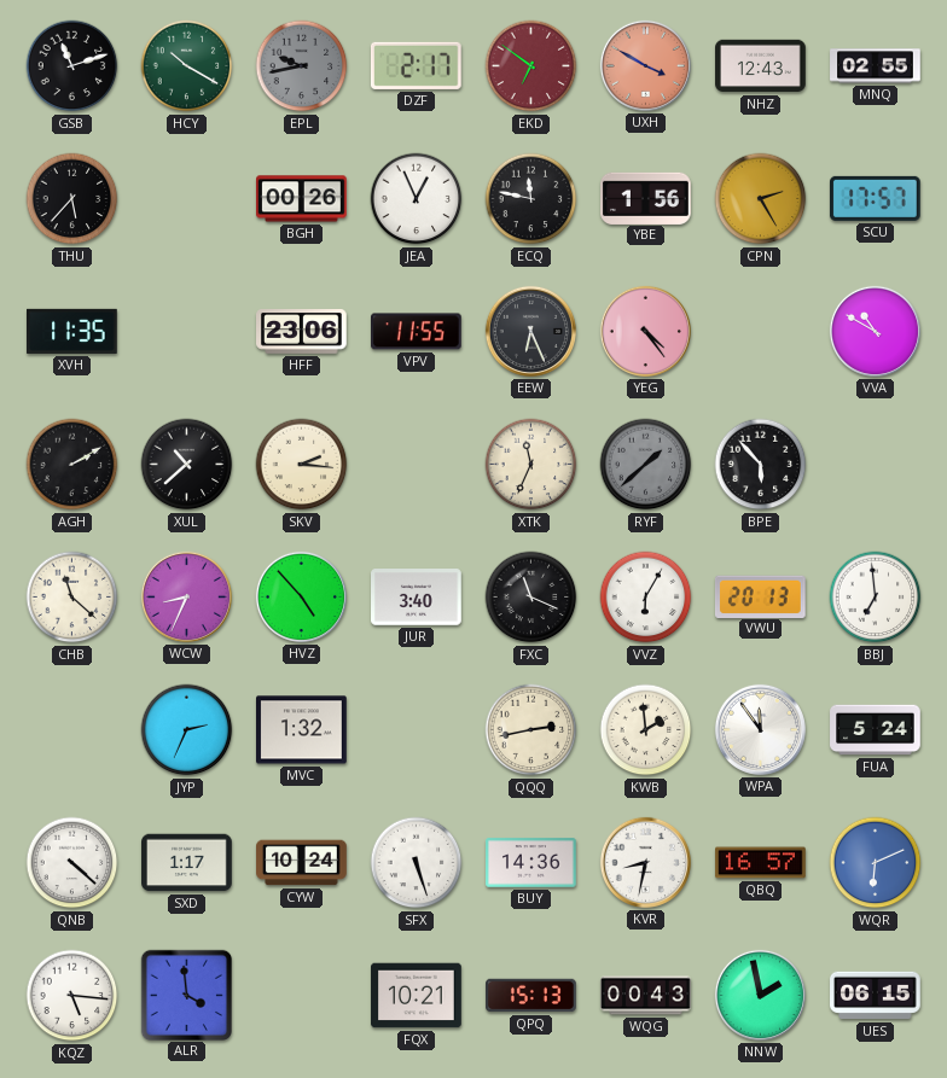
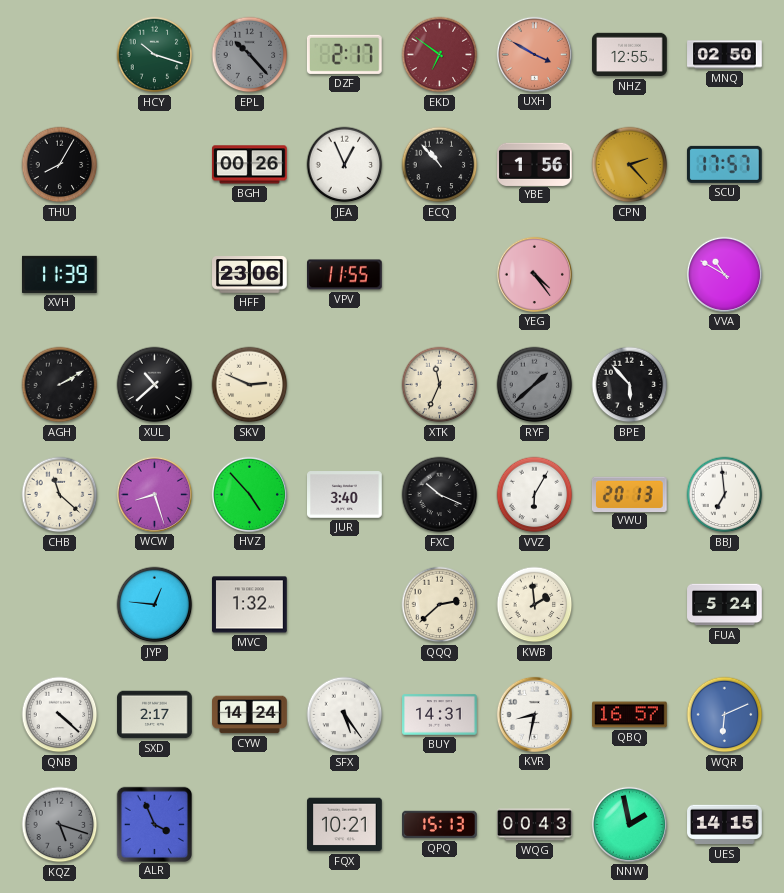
GSB: 11:12 -> none
HCY: 10:20 -> 10:18
EPL: 9:43 -> 10:23
NHZ: 12:43 -> 12:55
MNQ: 02:55 -> 02:50
THU: 5:37 -> 8:05
ECQ: 11:47 -> 10:53
CPN: 2:25 -> 2:23
XVH: 11:35 -> 11:39
EEW: 6:26 -> none
SKV: 2:16 -> 2:49
WCW: 8:34 -> 8:27
FXC: 11:19 -> 10:19
JYP: 2:34 -> 12:46
QQQ: 2:43 -> 2:38
WPA: 11:54 -> none
SXD: 1:17 -> 2:17
CYW: 10:24 -> 14:24
SFX: 5:27 -> 5:24
BUY: 14:36 -> 14:31
KQZ: 5:16 -> 5:18
KQZ dial: white -> grey
ALR: 3:59 -> 3:56
UES: 06:15 -> 14:15
